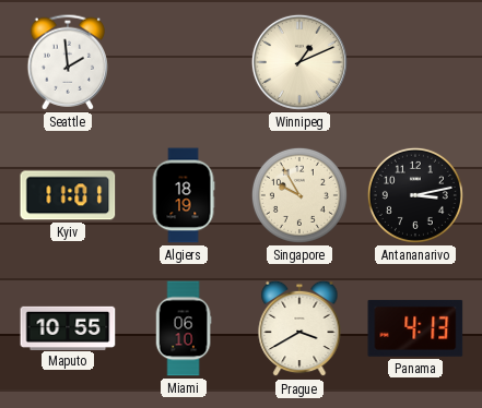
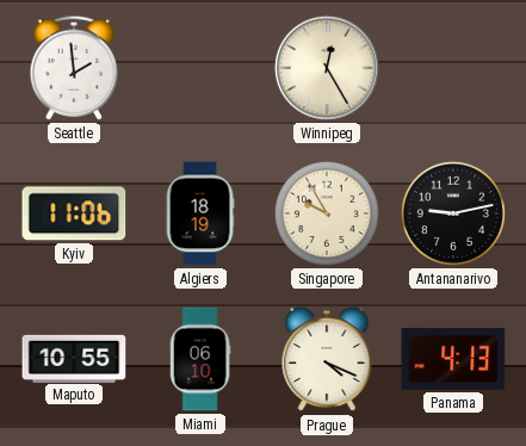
Winnipeg: 1:11 -> 12:25
Kyiv: 11:01 -> 11:06
Antananarivo: 3:13 -> 9:13
Prague: 3:40 -> 4:19
